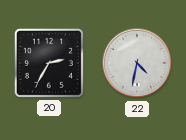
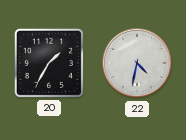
20: 2:35 -> 1:35
